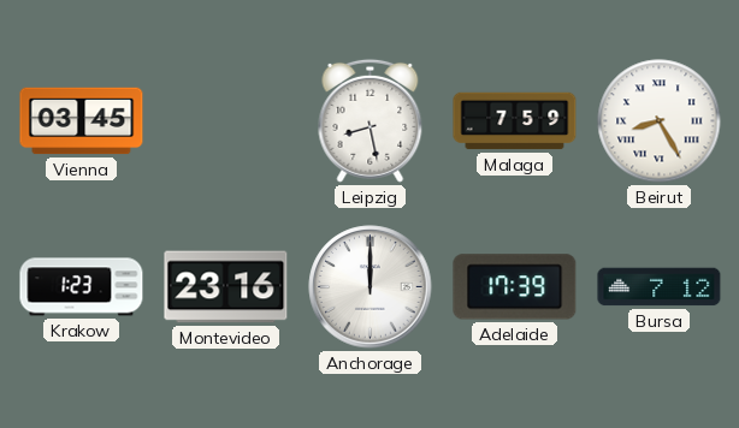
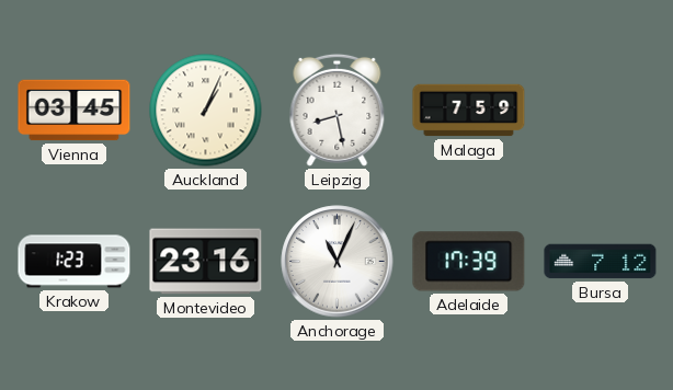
Auckland: none -> 1:04
Beirut: 8:25 -> none
Anchorage: 12:00 -> 11:04
